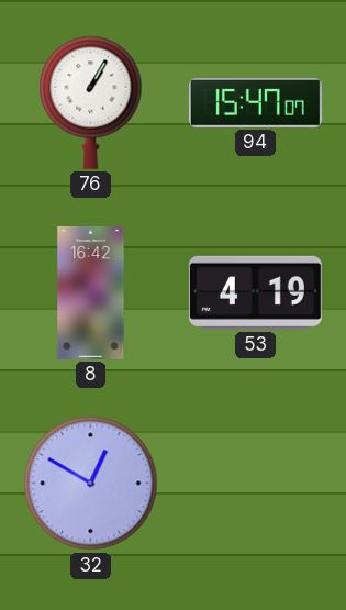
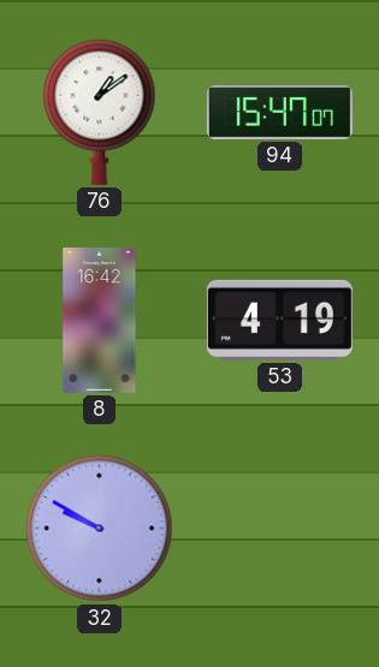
76: 1:05 -> 1:09
32: 12:50 -> 9:50
